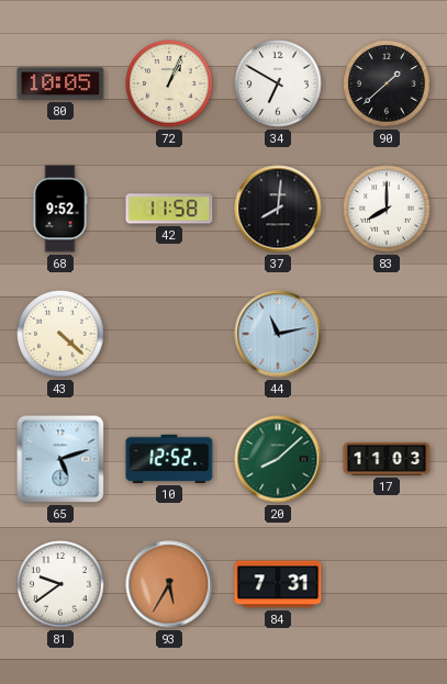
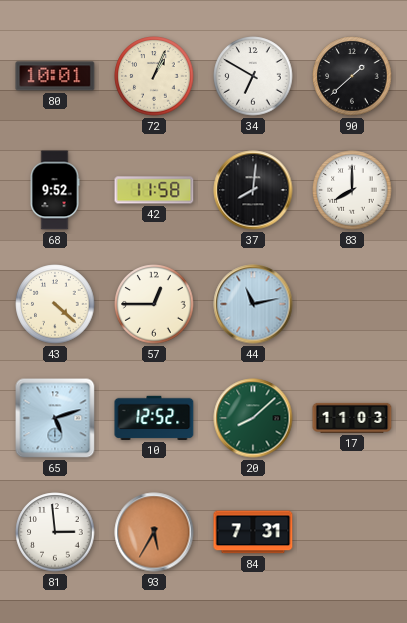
80: 10:05 -> 10:01
57: none -> 12:45
81: 9:39 -> 2:59
